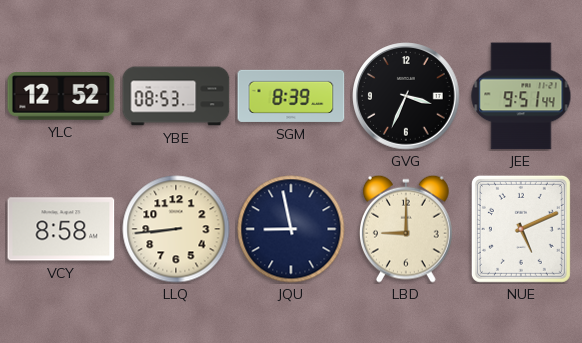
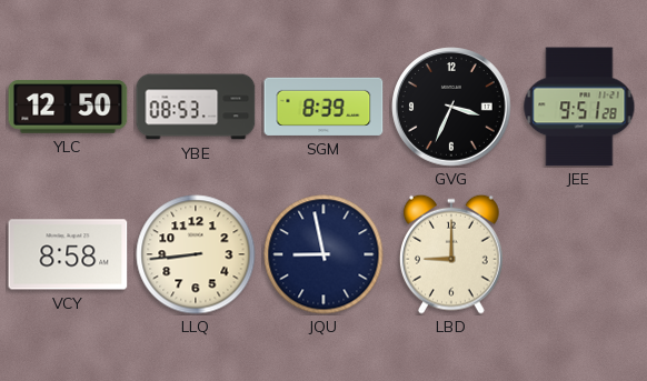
YLC: 12:52 -> 12:50
JEE: 9:51:44 -> 9:51:28
NUE: 5:11 -> none
